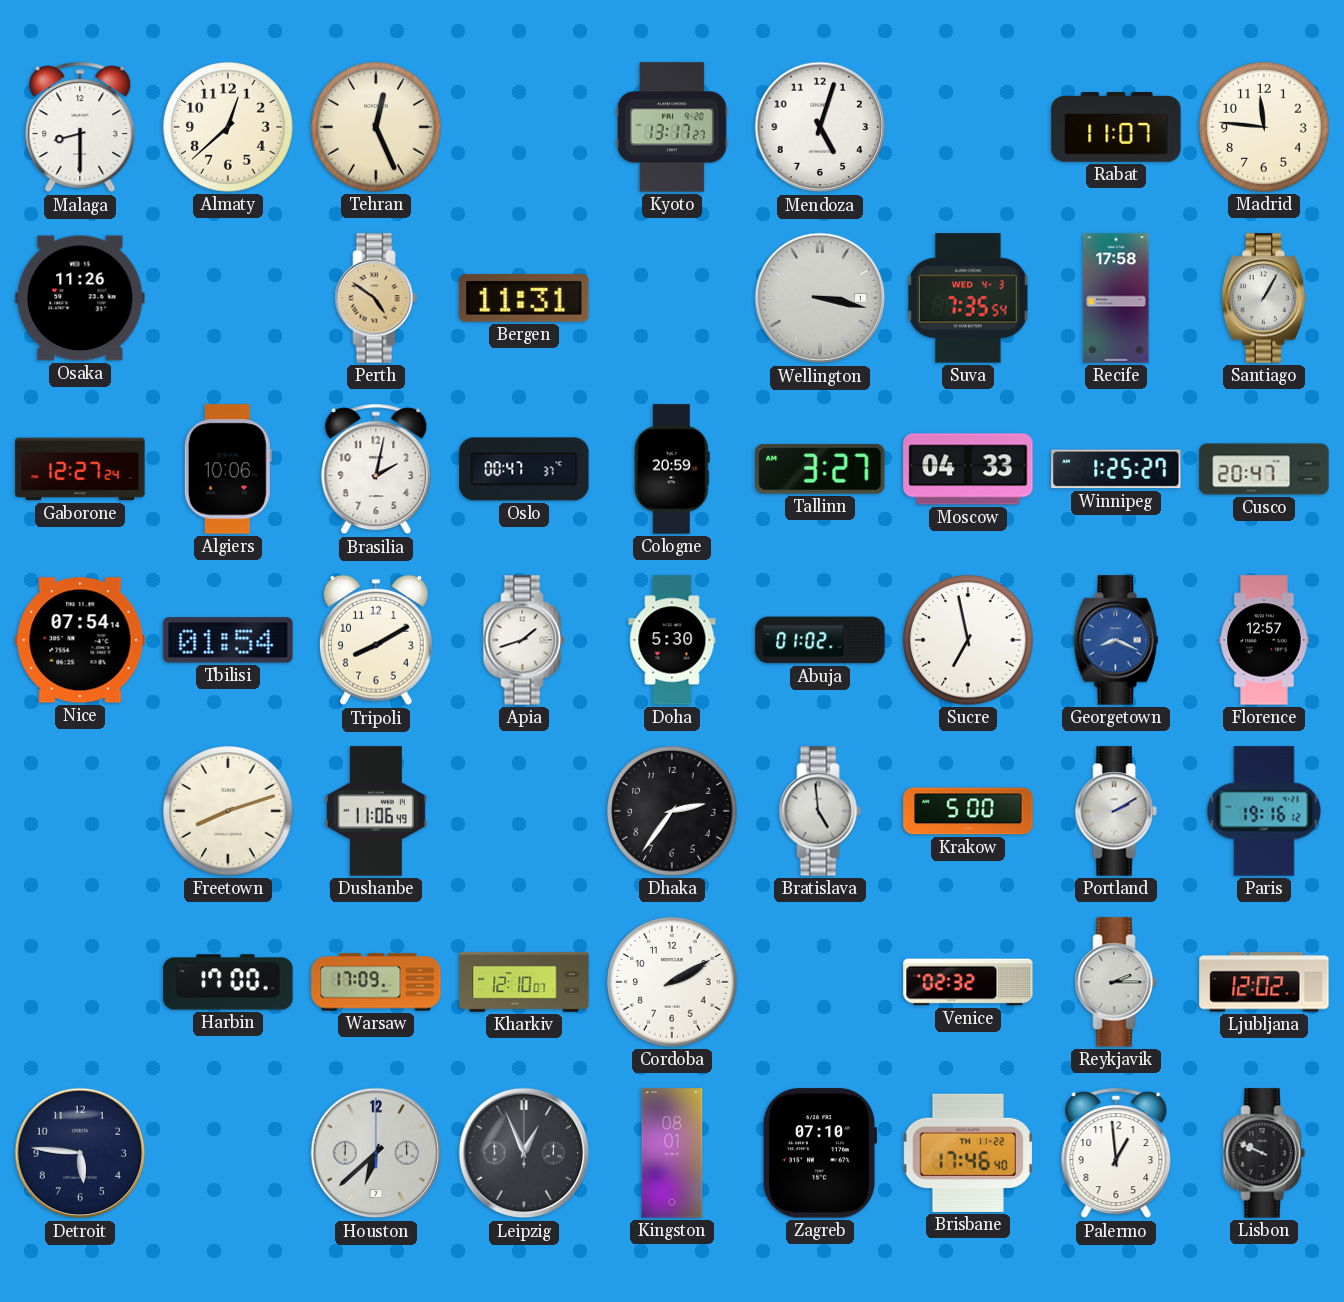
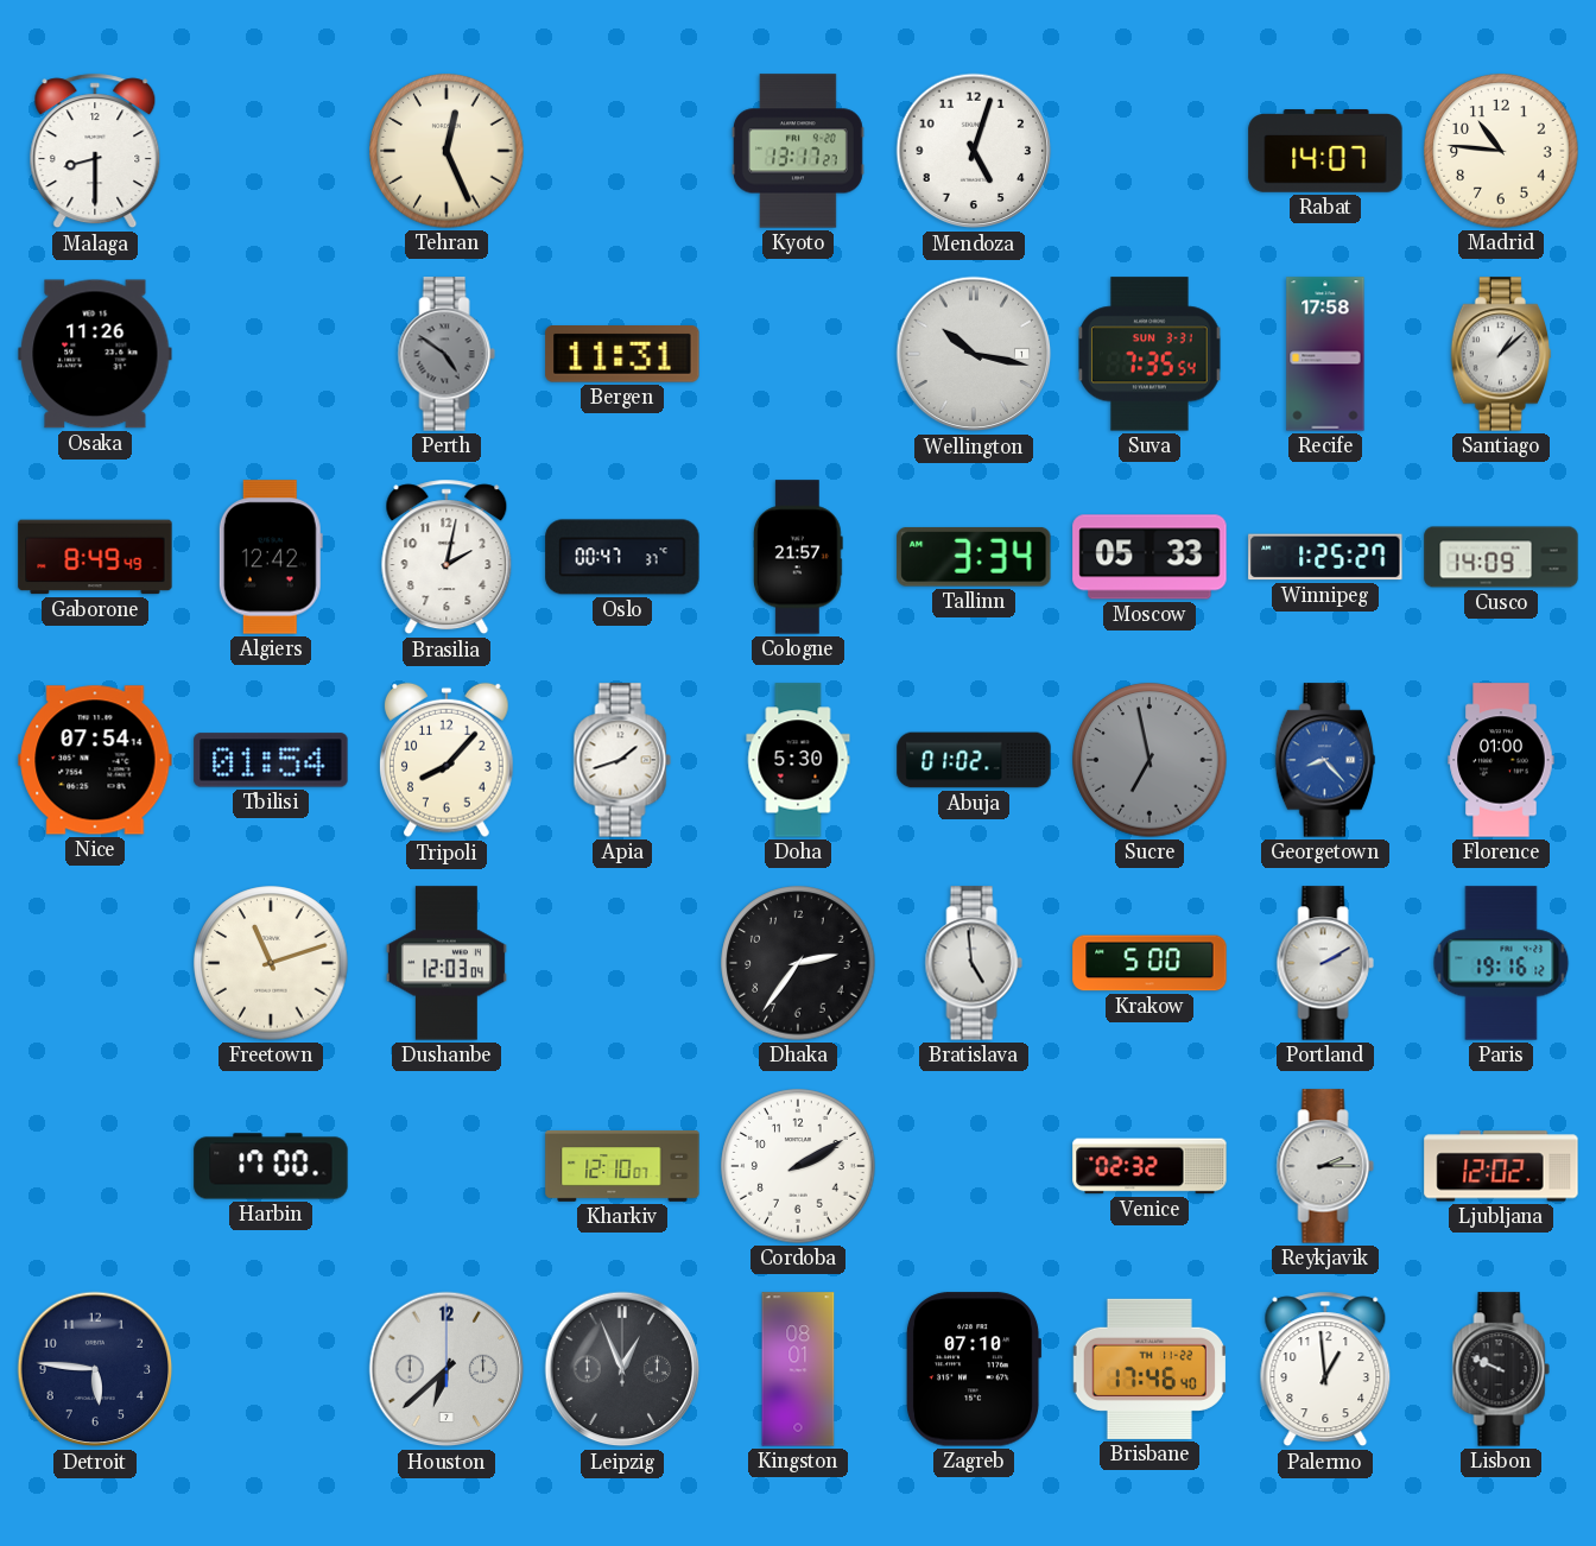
Almaty: 12:38 -> none
Rabat: 11:07 -> 14:07
Madrid: 11:46 -> 10:46
Perth dial: champagne -> grey
Wellington: 3:17 -> 10:17
Suva date: WED 4-3 -> SUN 3-31
Santiago: 1:05 -> 1:08
Gaborone: 12:27 -> 8:49
Algiers: 10:06 -> 12:42
Cologne: 20:59 -> 21:57
Tallinn: 3:27 -> 3:34
Moscow: 04:33 -> 05:33
Cusco: 20:47 -> 14:09
Tripoli: 8:10 -> 8:07
Sucre dial: white -> grey
Georgetown: 8:19 -> 8:23
Florence: 12:57 -> 01:00
Freetown: 8:12 -> 11:12
Dushanbe: 11:06 -> 12:03
Warsaw: 17:09 -> none
